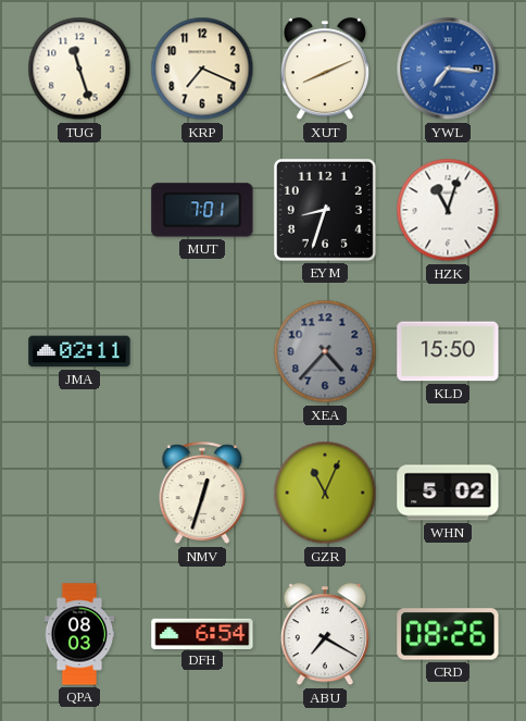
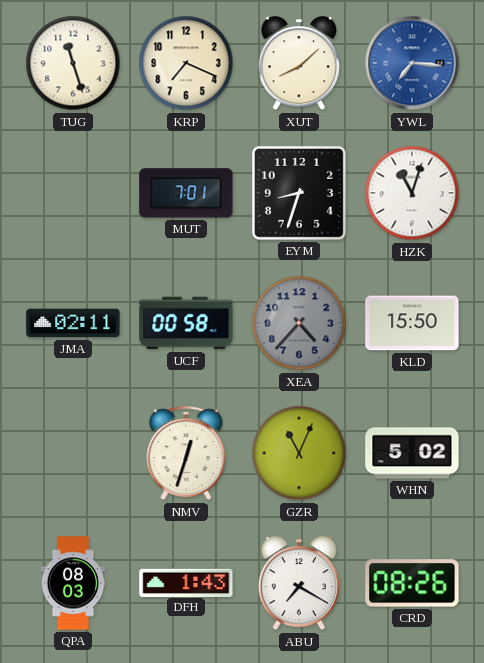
XUT: 8:11 -> 8:08
UCF: none -> 00:58
DFH: 6:54 -> 1:43
